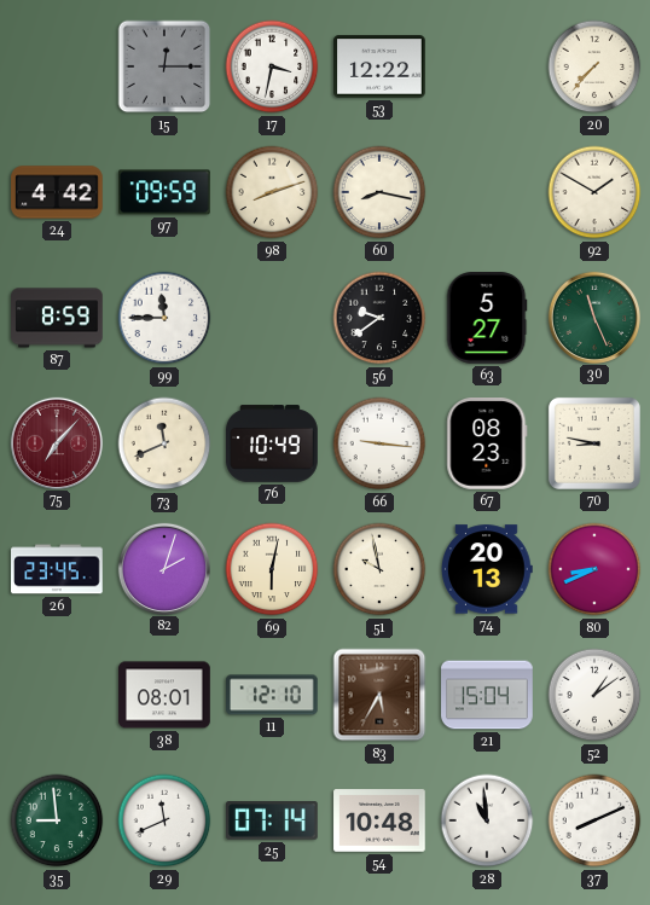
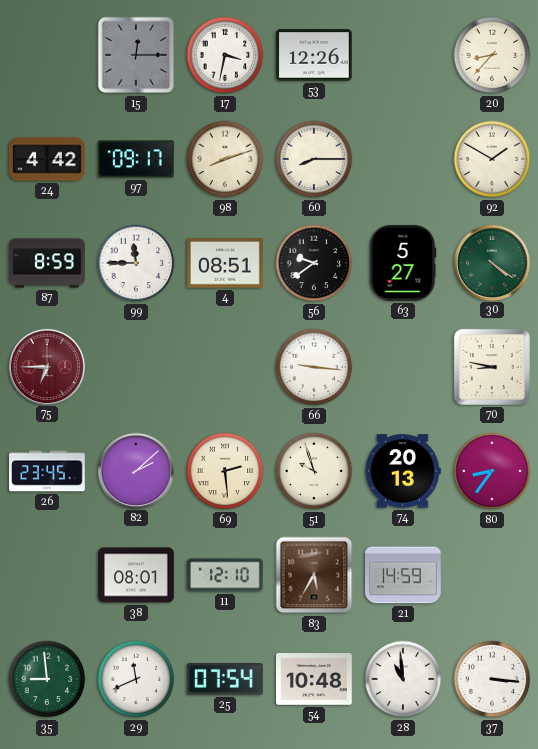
53: 12:22 -> 12:26
20: 7:37 -> 8:37
97: 09:59 -> 09:17
60: 8:17 -> 8:15
4: none -> 08:51
30: 11:26 -> 4:21
75: 7:07 -> 6:45
73: 11:41 -> none
76: 10:49 -> none
67: 08:23 -> none
82: 2:03 -> 2:08
69: 6:02 -> 2:29
51: 9:58 -> 9:57
80: 8:41 -> 8:36
21: 15:04 -> 14:59
52: 1:09 -> none
25: 07:14 -> 07:54
37: 8:11 -> 3:16
